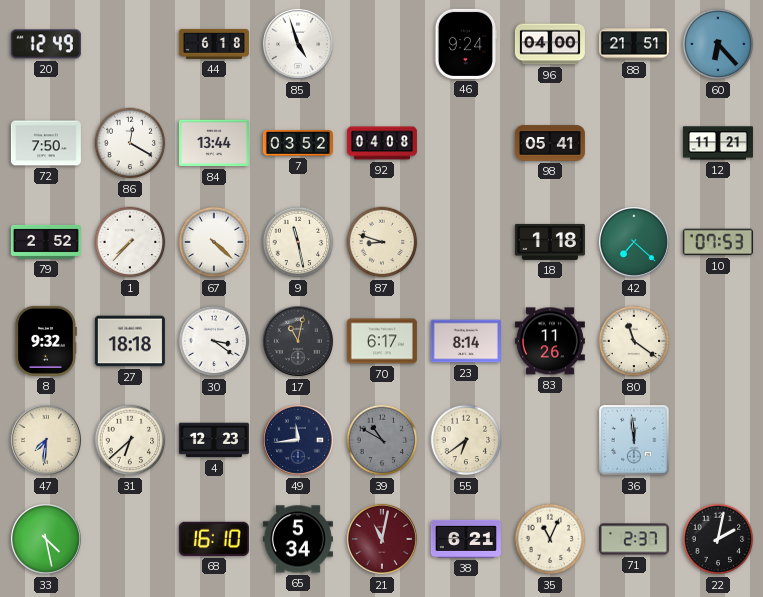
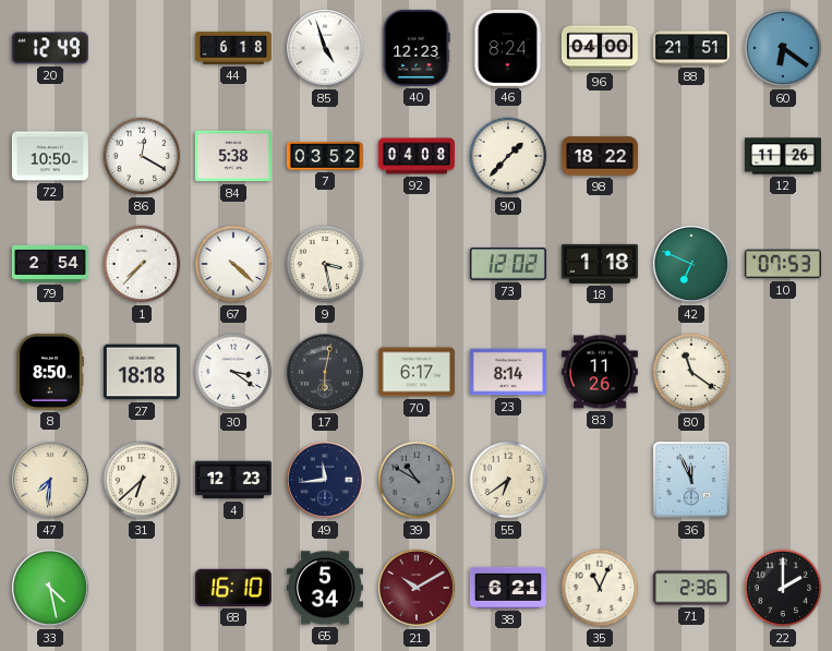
40: none -> 12:23
46: 9:24 -> 8:24
60: 6:23 -> 6:21
72: 7:50 -> 10:50
84: 13:44 -> 5:38
90: none -> 1:37
98: 05:41 -> 18:22
12: 11:21 -> 11:26
79: 2:52 -> 2:54
9: 11:28 -> 3:28
87: 8:48 -> none
73: none -> 12:02
42: 7:22 -> 6:49
8: 9:32 -> 8:50
17: 11:02 -> 6:02
36: 11:59 -> 11:56
21: 11:02 -> 10:10
71: 2:37 -> 2:36
22: 2:02 -> 2:00
